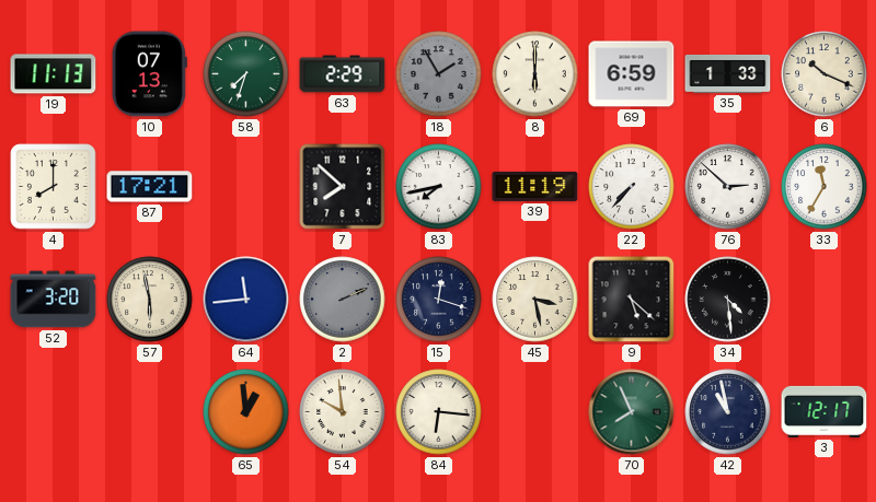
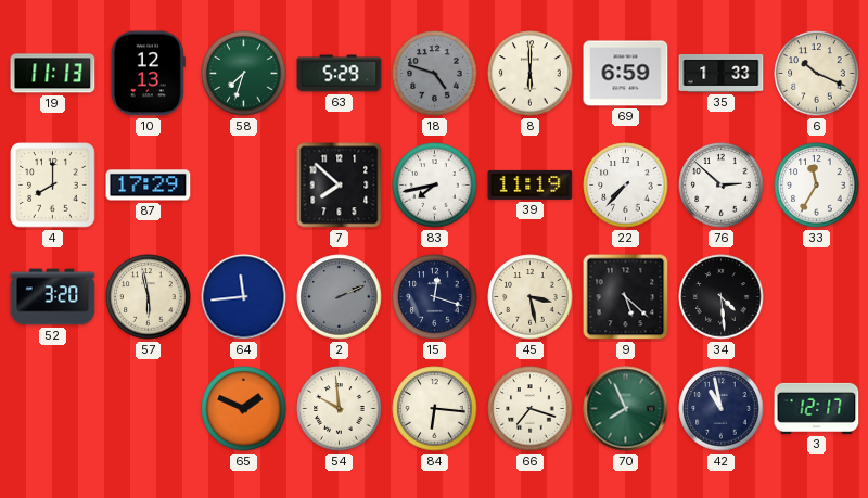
10: 07:13 -> 12:13
63: 2:29 -> 5:29
18: 1:55 -> 4:48
87: 17:21 -> 17:29
65: 12:59 -> 1:49
66: none -> 7:18
